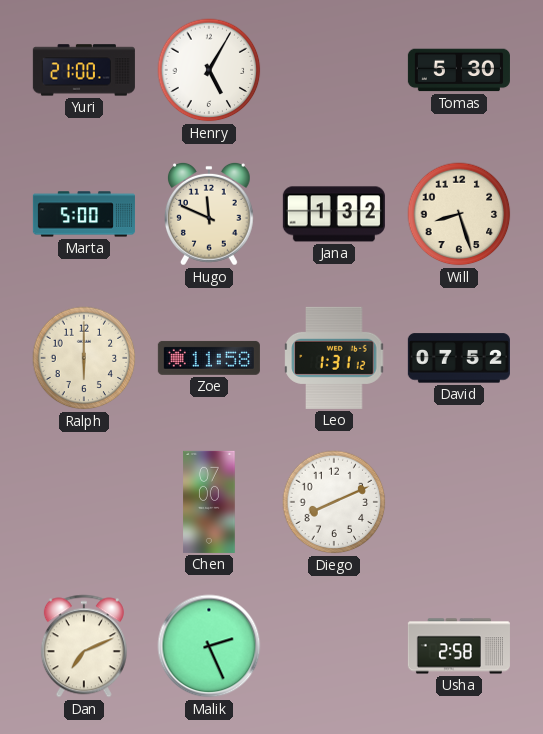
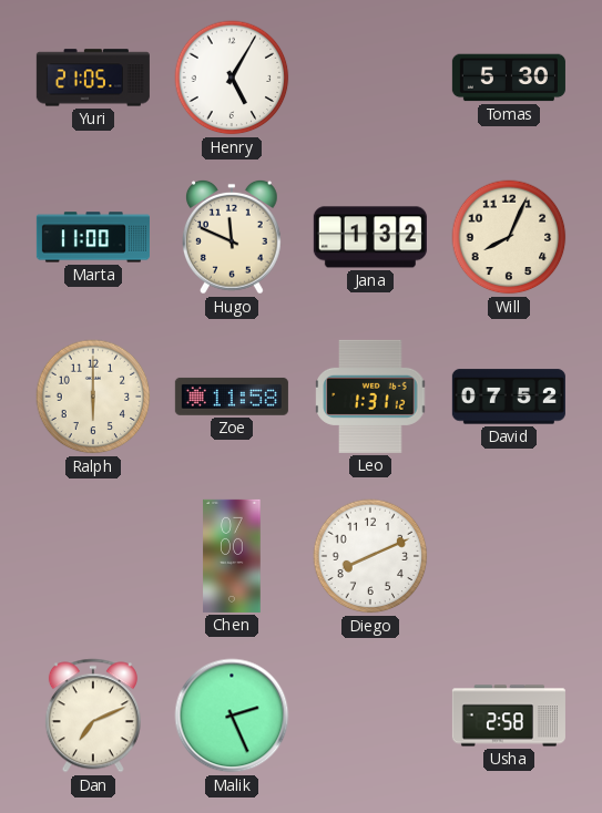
Yuri: 21:00 -> 21:05
Marta: 5:00 -> 11:00
Will: 8:27 -> 8:04
